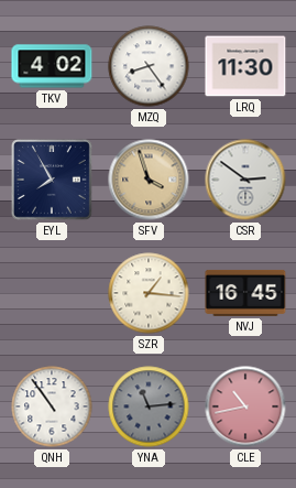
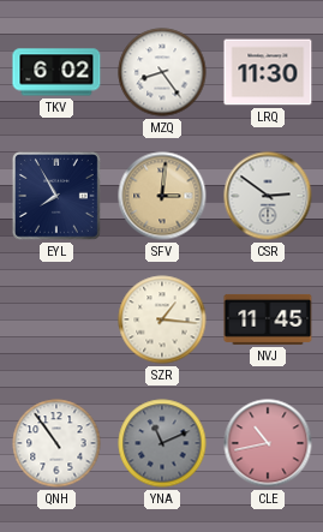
TKV: 4:02 -> 6:02
SFV: 3:57 -> 3:01
NVJ: 16:45 -> 11:45
YNA: 11:14 -> 11:11
